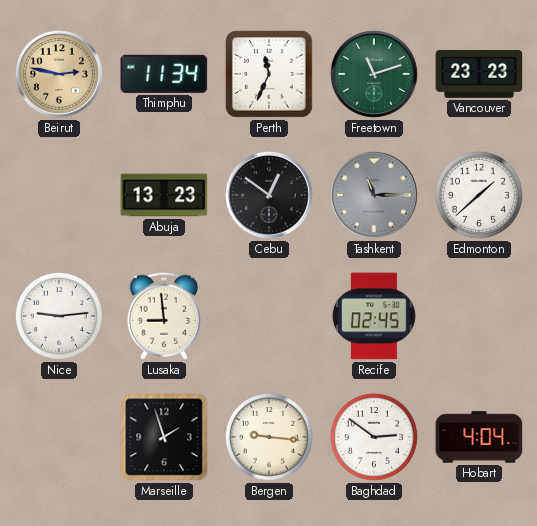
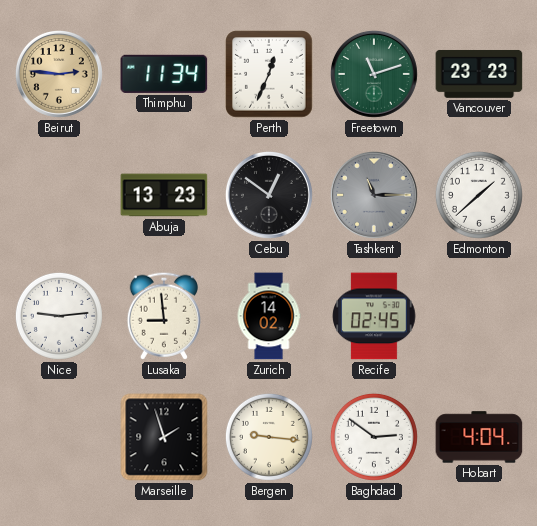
Beirut: 2:47 -> 2:46
Perth: 11:34 -> 12:34
Zurich: none -> 14:02
